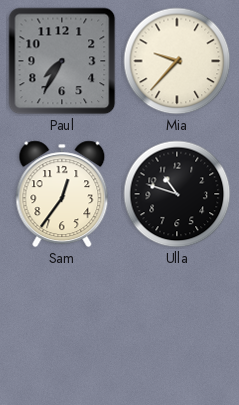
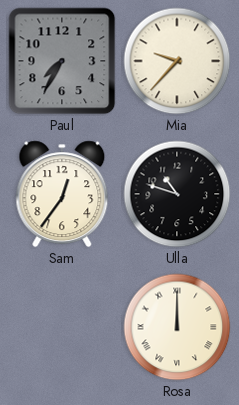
Rosa: none -> 12:00
